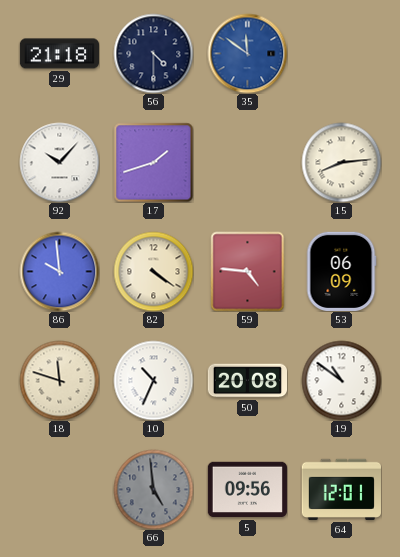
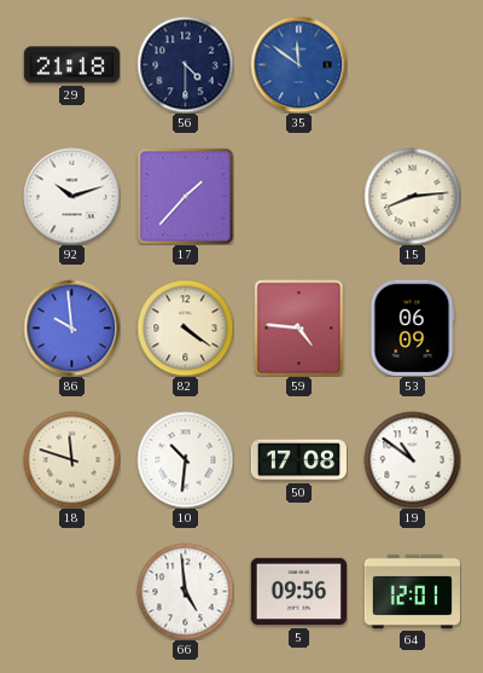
92: 10:07 -> 10:12
17: 1:42 -> 1:37
10: 10:34 -> 10:31
50: 20:08 -> 17:08
66 dial: grey -> white
